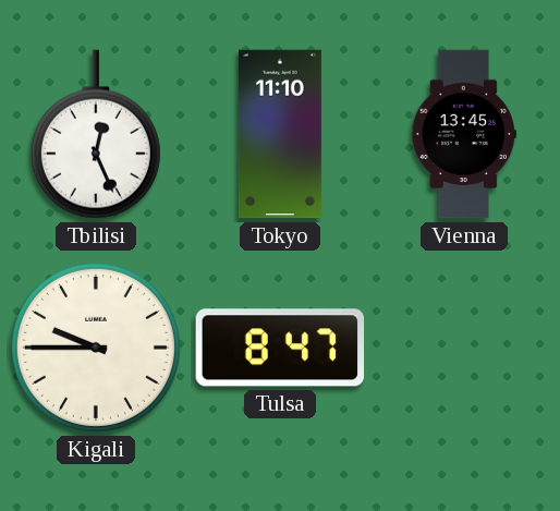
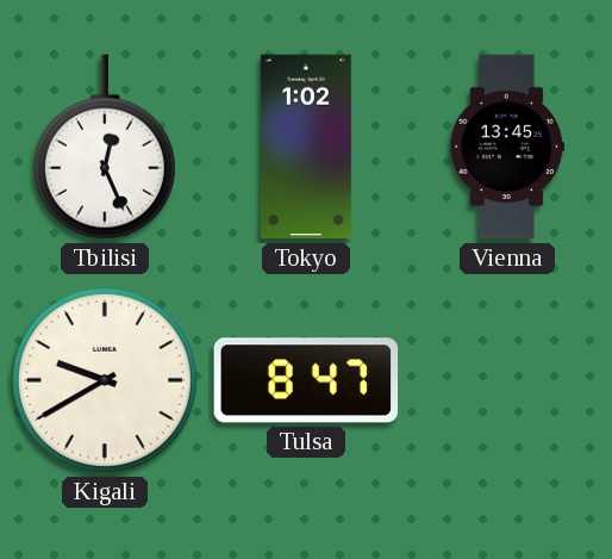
Tokyo: 11:10 -> 1:02
Kigali: 9:45 -> 9:40
